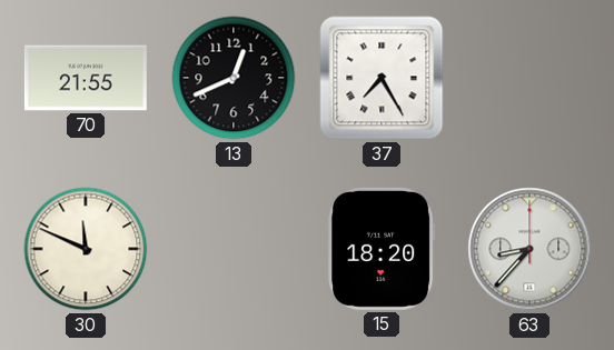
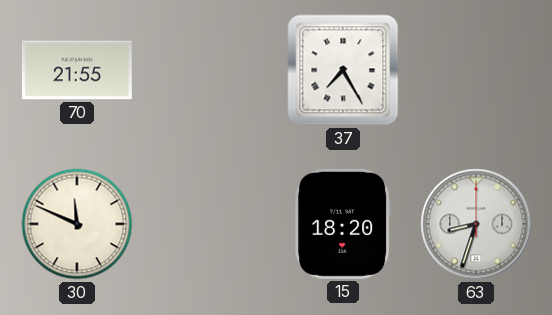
13: 12:41 -> none
63: 8:37 -> 8:33
